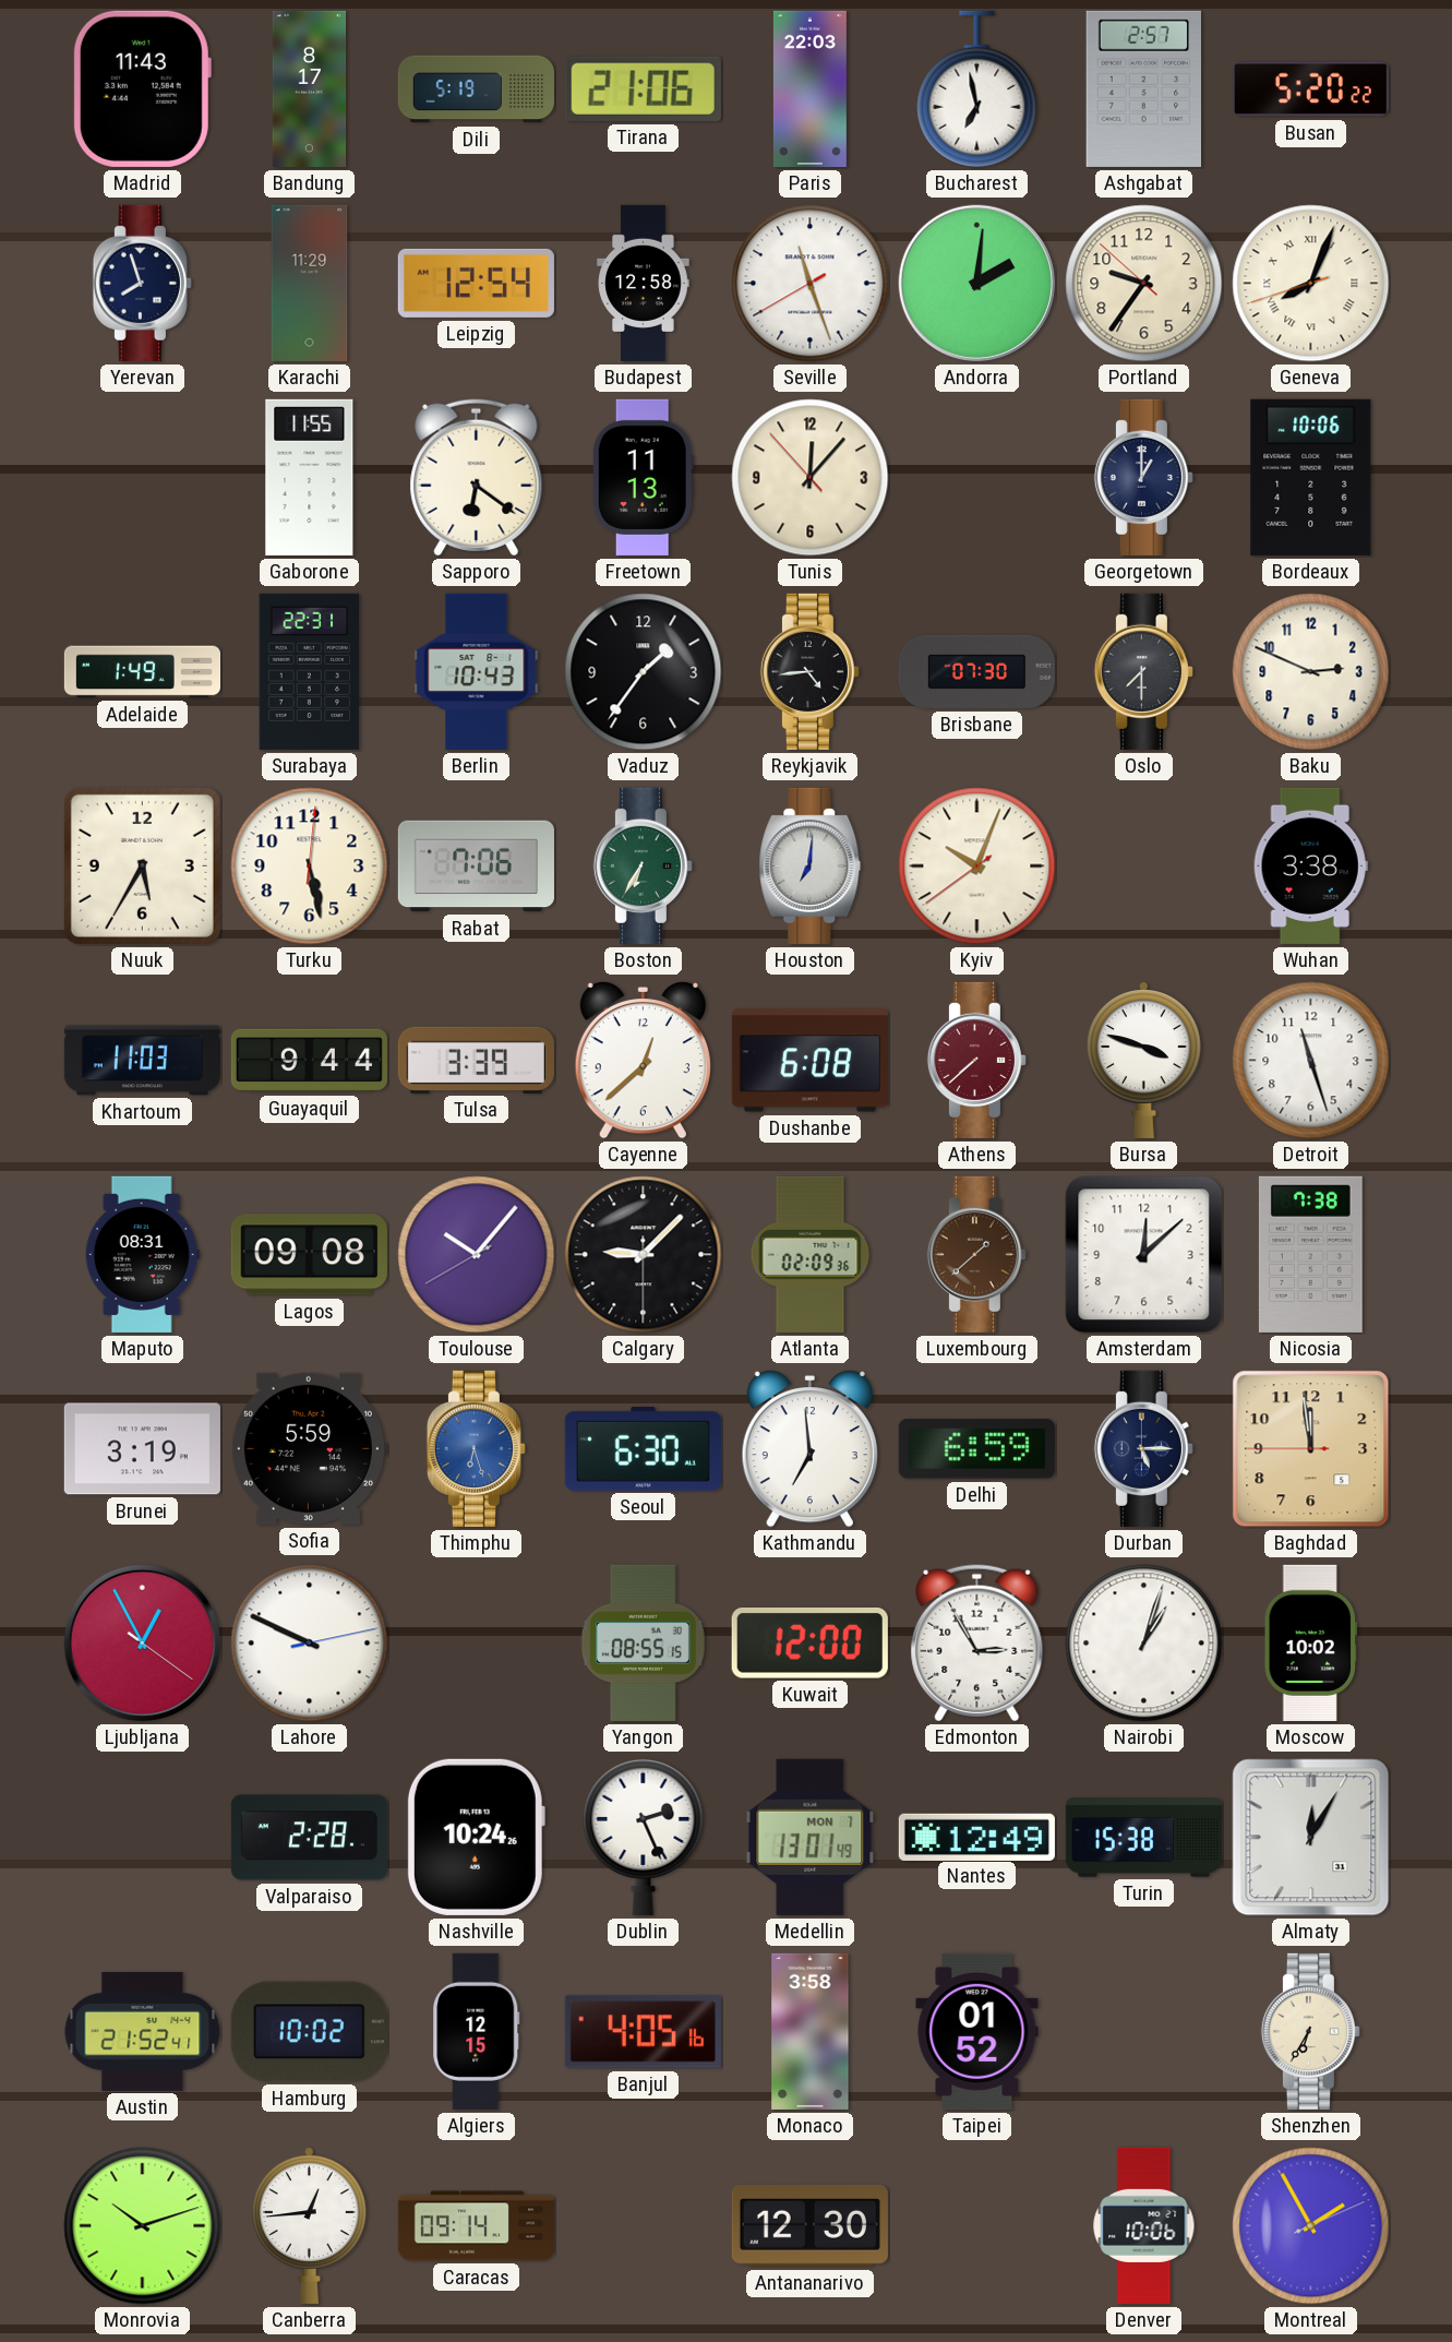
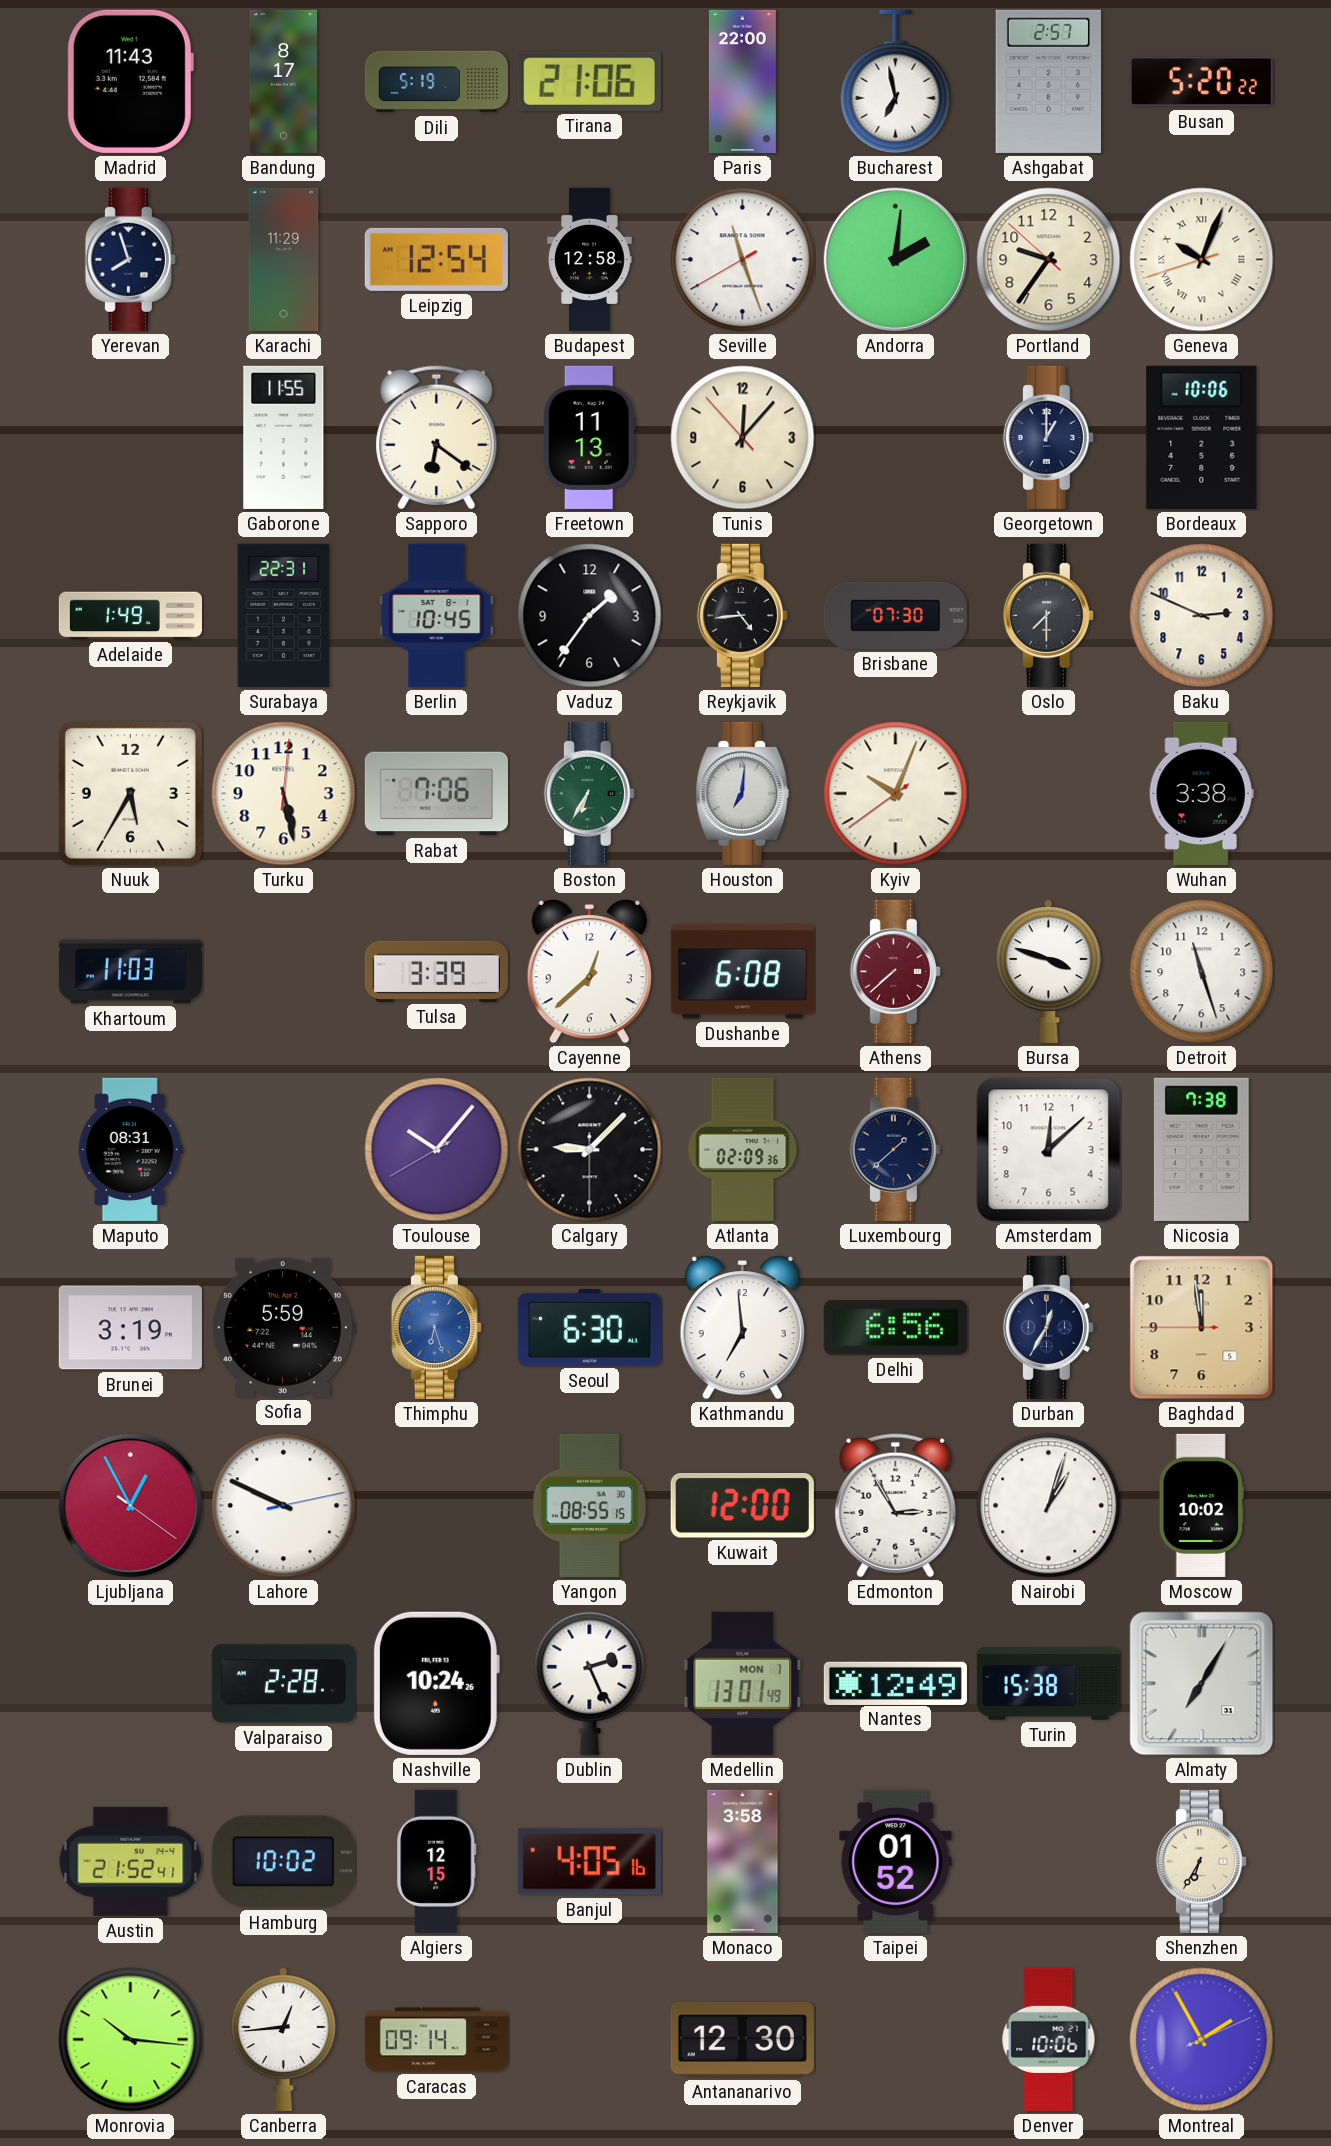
Paris: 22:03 -> 22:00
Geneva: 8:03 -> 10:03
Berlin: 10:43 -> 10:45
Guayaquil: 9:44 -> none
Lagos: 09:08 -> none
Luxembourg dial: brown -> navy
Delhi: 6:59 -> 6:56
Durban: 5:15 -> 12:35
Almaty: 12:05 -> 7:05
Monrovia: 10:12 -> 10:16
